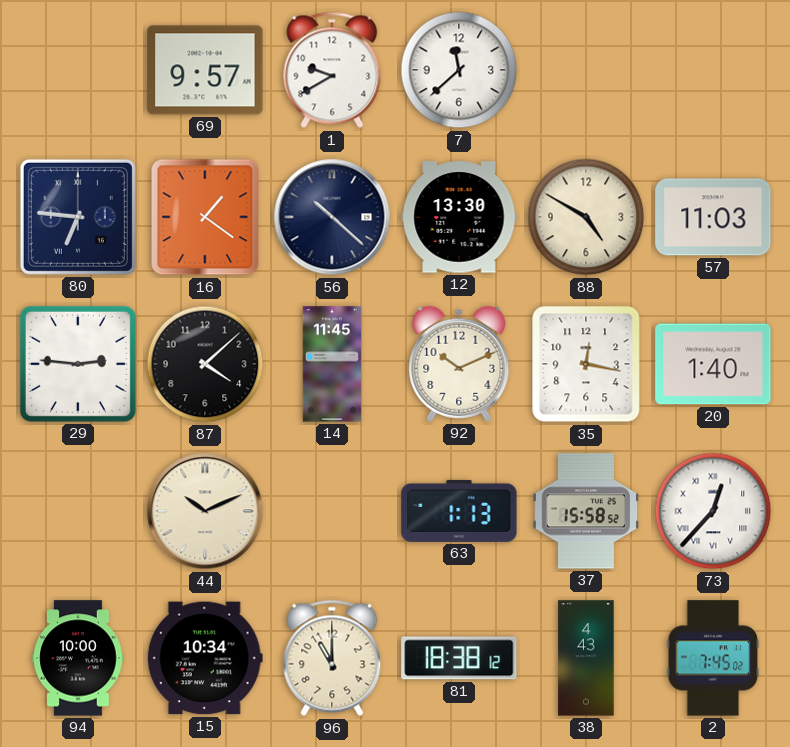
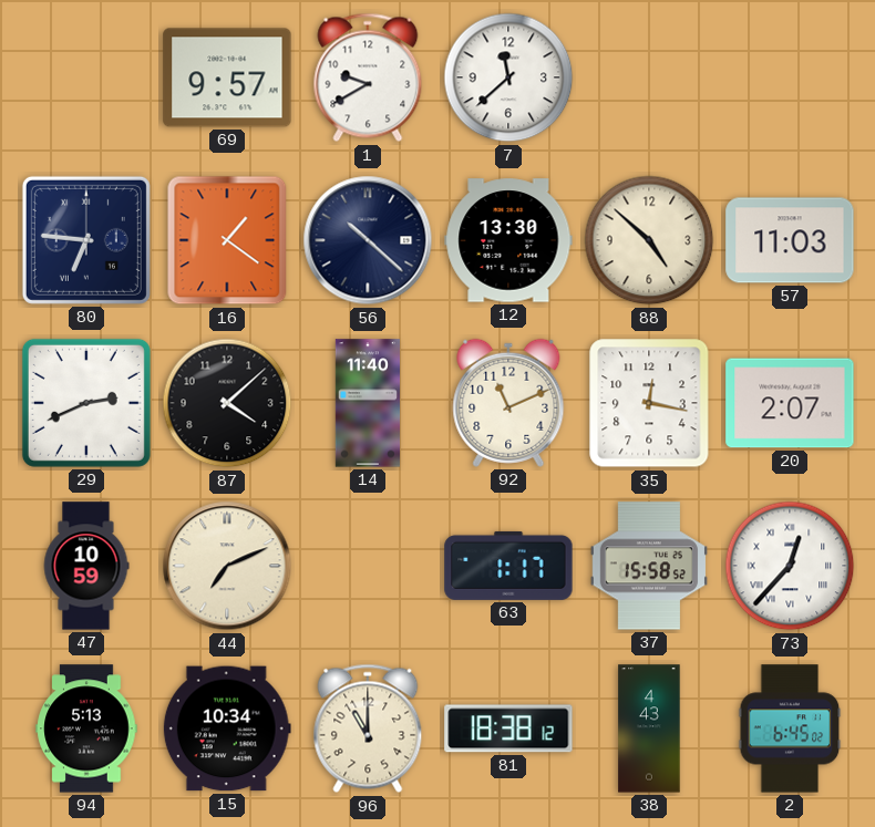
88: 4:50 -> 4:52
29: 2:46 -> 2:41
14: 11:45 -> 11:40
92: 10:11 -> 11:11
20: 1:40 -> 2:07
47: none -> 10:59
44: 10:11 -> 7:11
63: 1:13 -> 1:17
94: 10:00 -> 5:13
2: 7:45 -> 6:45
